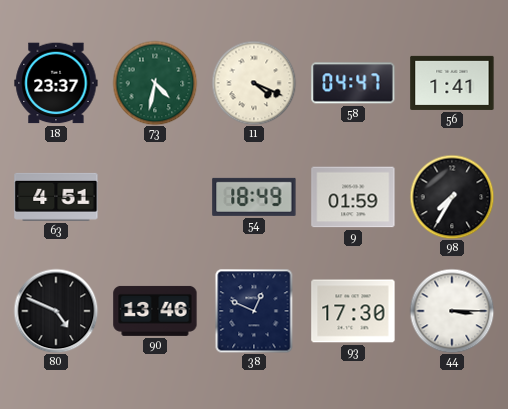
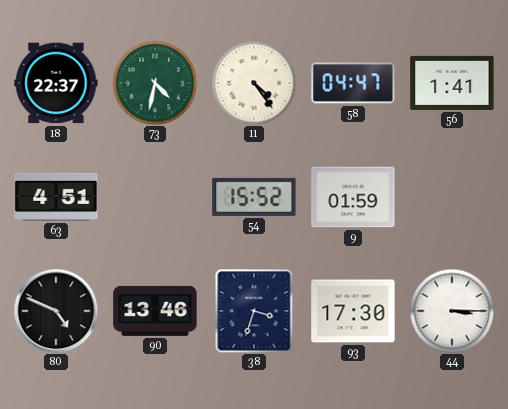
18: 23:37 -> 22:37
11: 4:19 -> 4:24
54: 18:49 -> 15:52
98: 7:35 -> none
38: 12:49 -> 3:33
